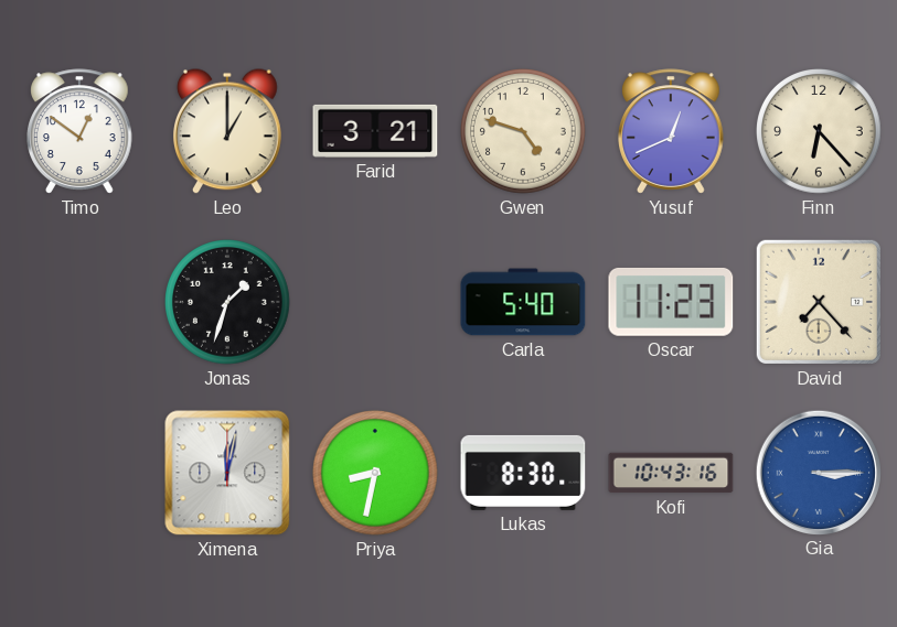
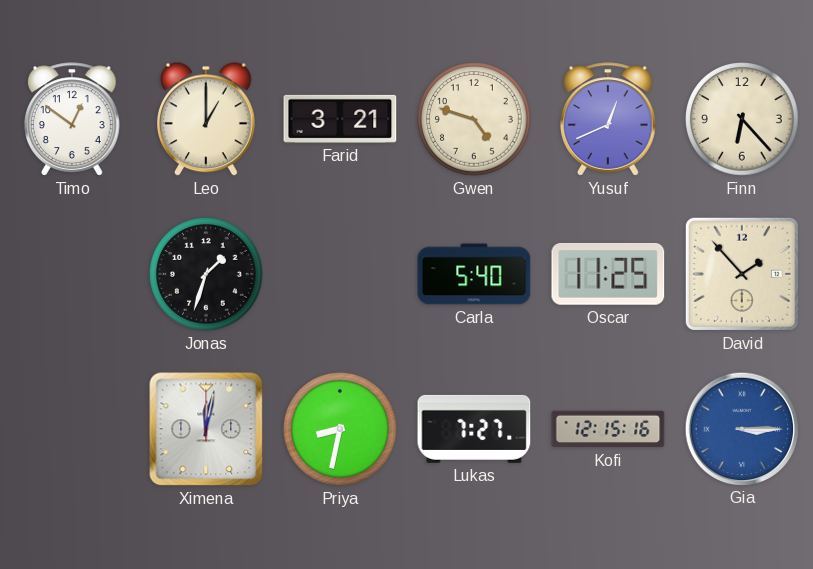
Oscar: 11:23 -> 11:25
David: 7:23 -> 1:53
Lukas: 8:30 -> 7:27
Kofi: 10:43 -> 12:15
